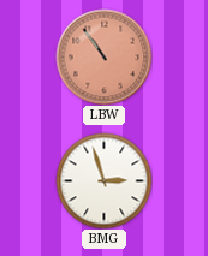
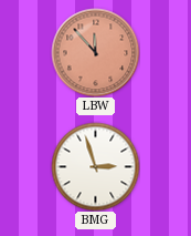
LBW: 10:54 -> 11:53
